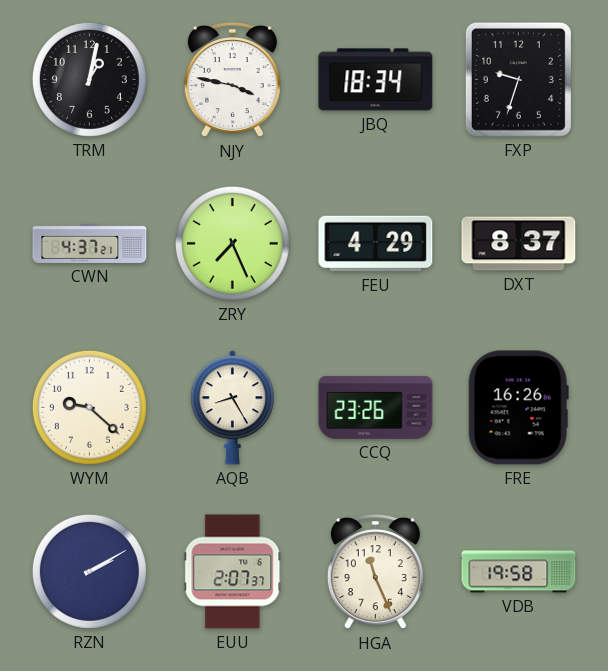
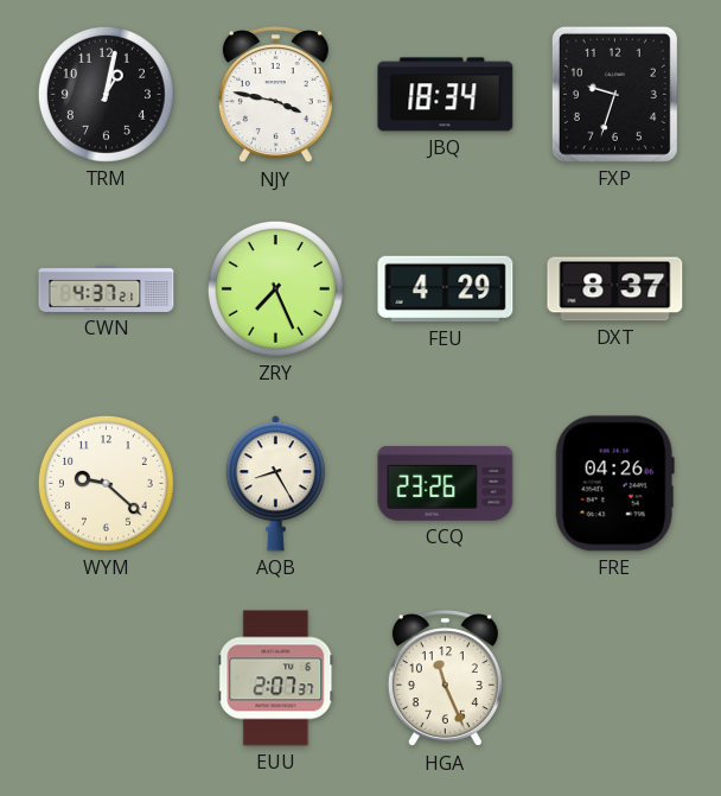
FRE: 16:26 -> 04:26
RZN: 2:10 -> none
VDB: 19:58 -> none
